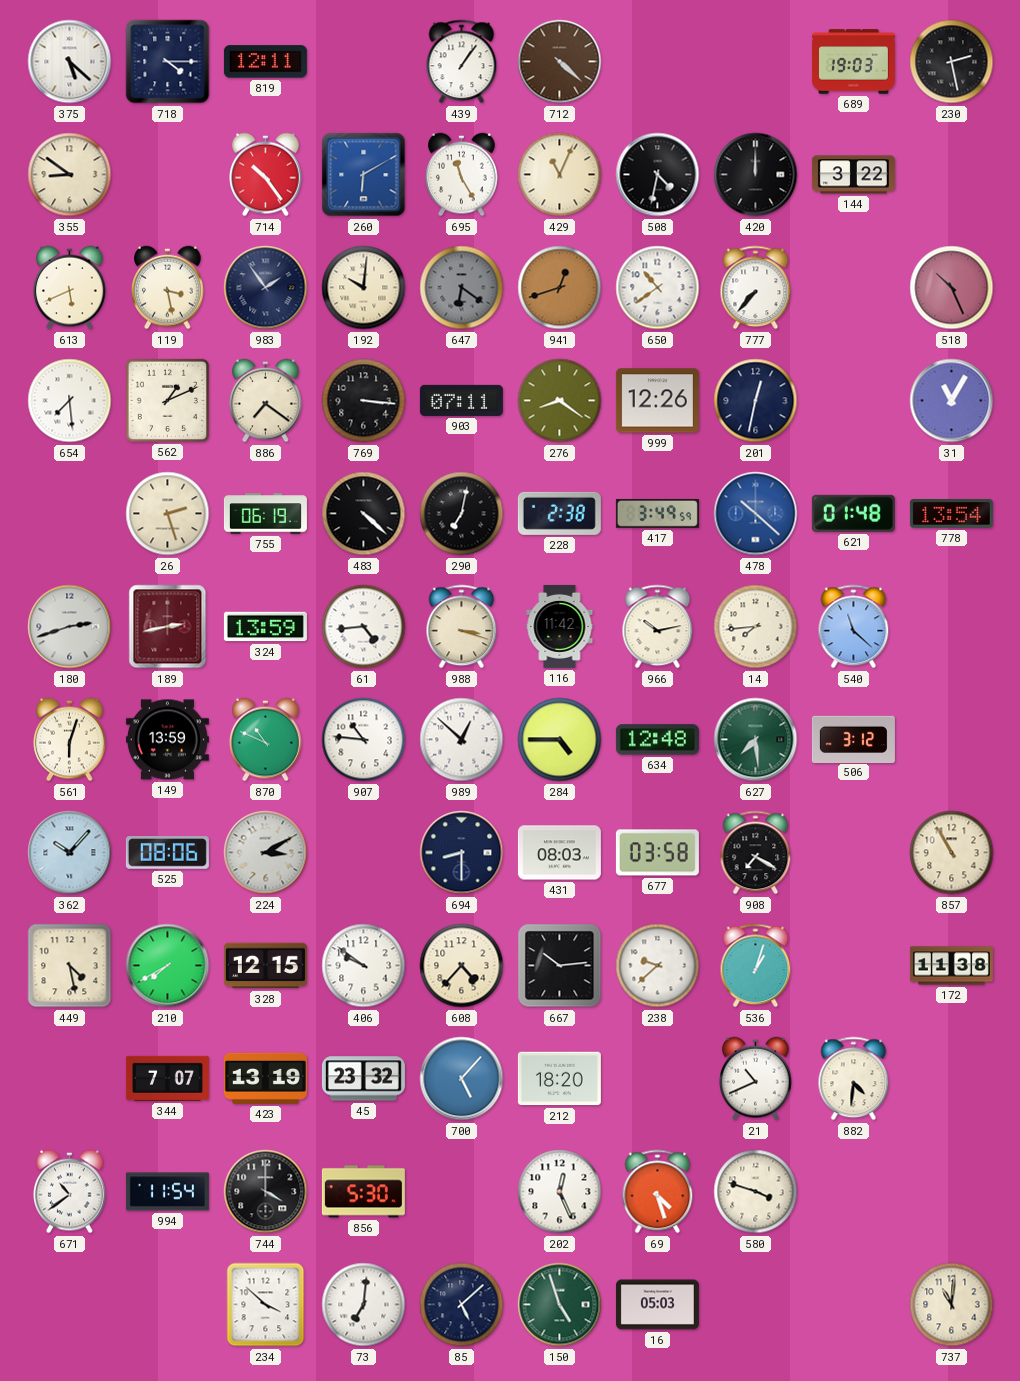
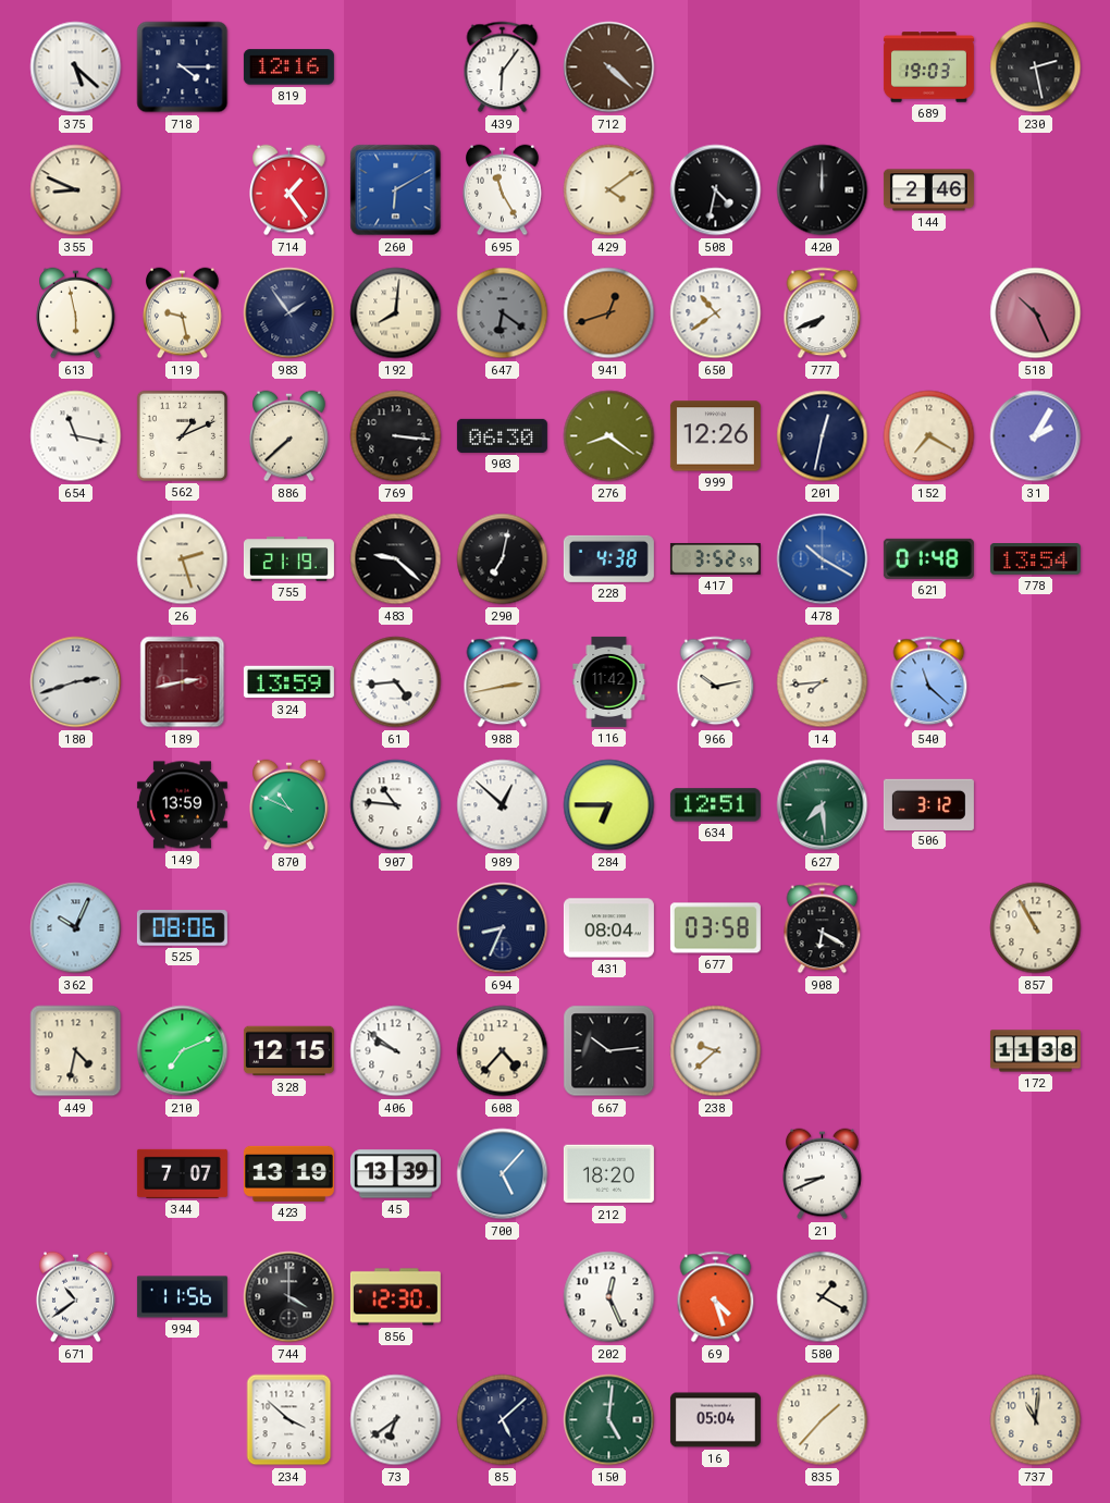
819: 12:11 -> 12:16
439: 1:06 -> 6:06
355: 8:51 -> 8:49
714: 10:24 -> 1:24
429: 11:04 -> 4:09
144: 3:22 -> 2:46
613: 5:41 -> 5:58
119: 3:28 -> 9:28
192: 10:01 -> 8:01
777: 7:37 -> 7:41
654: 7:29 -> 11:17
886: 7:21 -> 7:38
903: 07:11 -> 06:30
152: none -> 7:20
31: 11:05 -> 2:05
755: 06:19 -> 21:19
483: 4:22 -> 9:22
228: 2:38 -> 4:38
417: 3:49 -> 3:52
478: 10:22 -> 10:20
988: 3:18 -> 2:43
561: 6:03 -> none
284: 4:45 -> 6:45
634: 12:48 -> 12:51
362: 10:07 -> 10:04
224: 3:10 -> none
694: 8:30 -> 8:34
431: 08:03 -> 08:04
908: 7:20 -> 6:20
449: 4:28 -> 4:32
210: 7:40 -> 7:11
536: 1:03 -> none
45: 23:32 -> 13:39
21: 10:41 -> 8:41
882: 4:31 -> none
994: 11:54 -> 11:56
856: 5:30 -> 12:30
580: 3:48 -> 1:20
73: 7:01 -> 6:39
150: 4:57 -> 5:01
16: 05:03 -> 05:04
835: none -> 1:37
